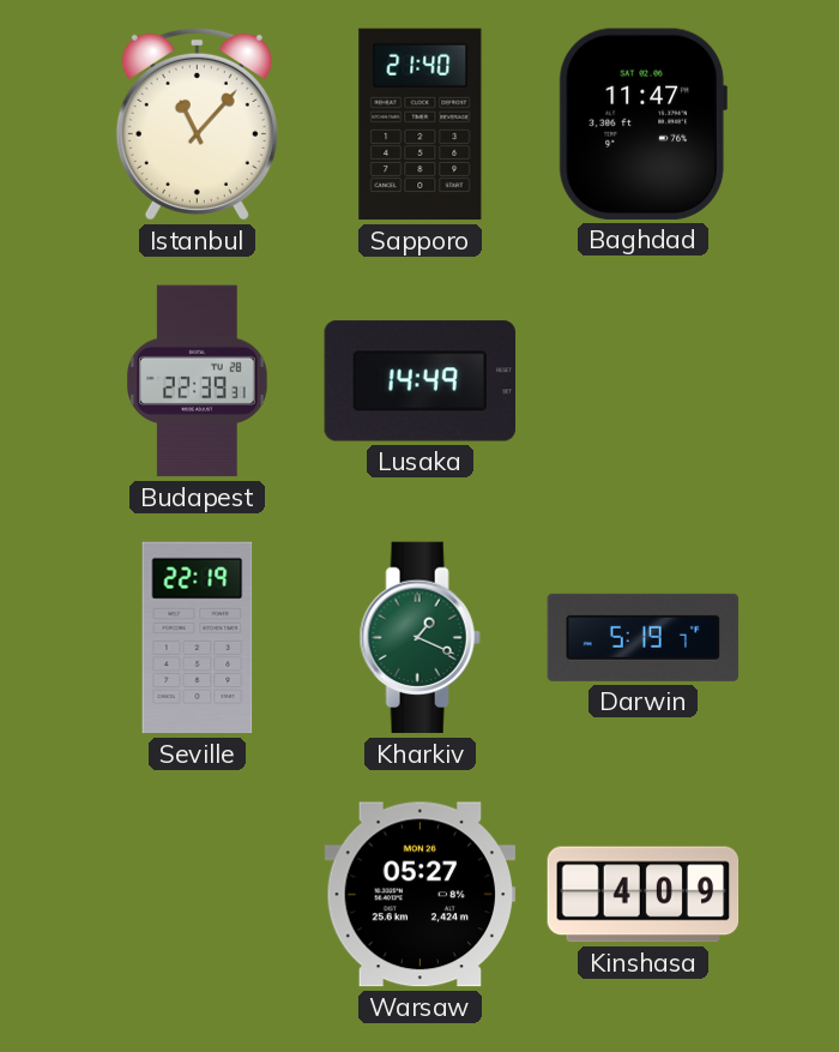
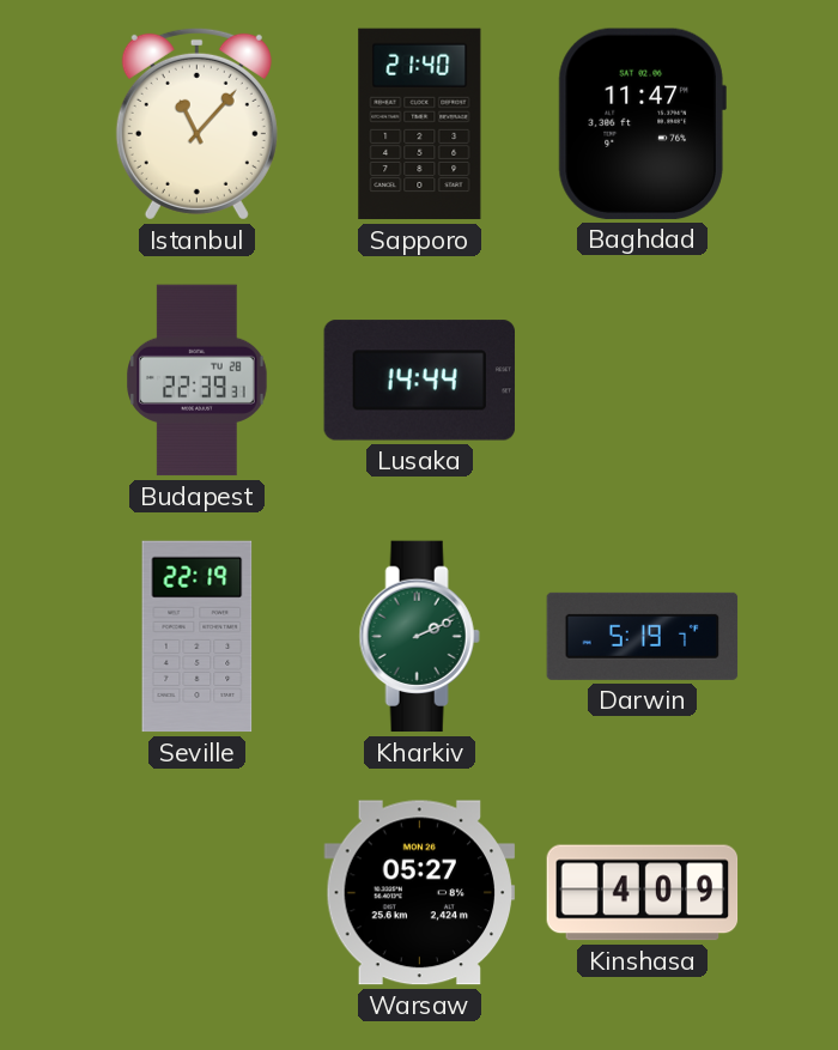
Lusaka: 14:49 -> 14:44
Kharkiv: 1:19 -> 2:11
